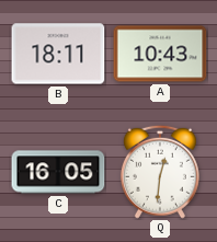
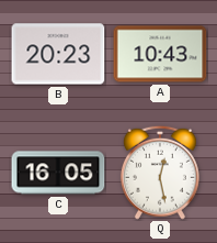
B: 18:11 -> 20:23
Q: 12:31 -> 12:28
